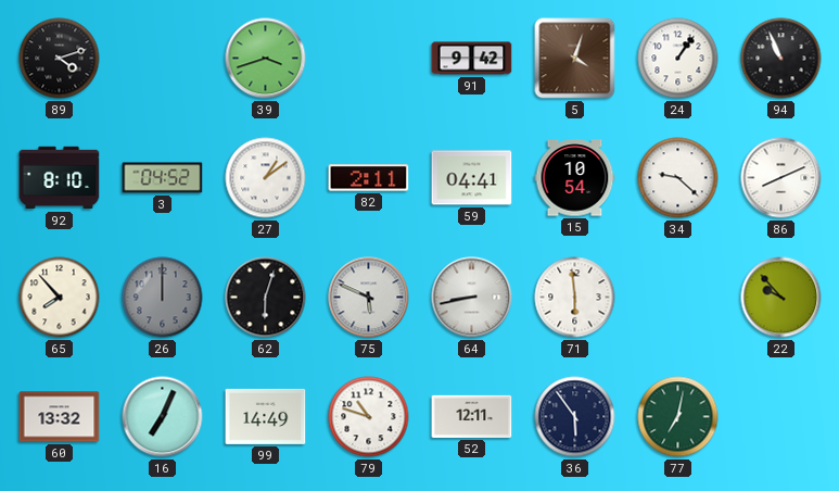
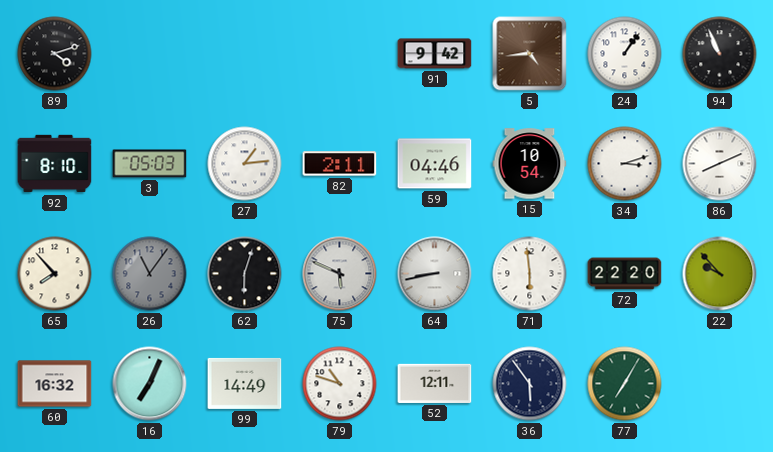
39: 3:42 -> none
5: 4:03 -> 4:44
3: 04:52 -> 05:03
27: 1:09 -> 1:14
59: 04:41 -> 04:46
34: 9:22 -> 3:12
26: 12:00 -> 11:06
72: none -> 22:20
60: 13:32 -> 16:32
77: 7:02 -> 7:05
